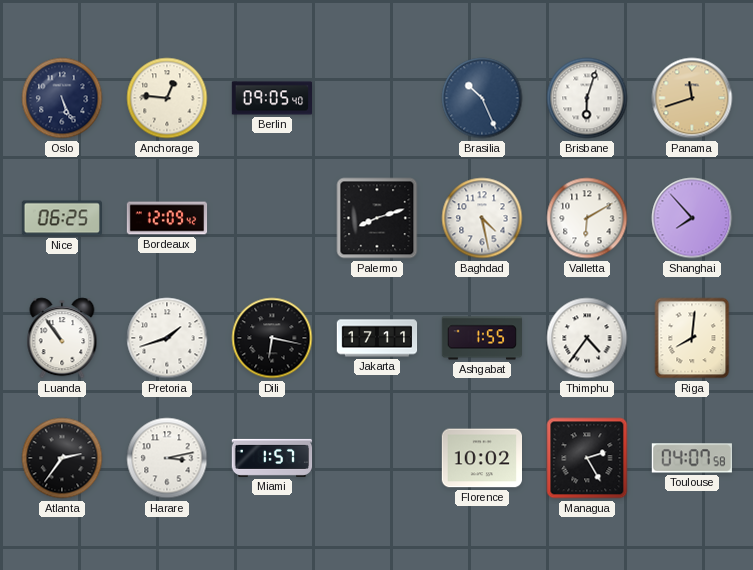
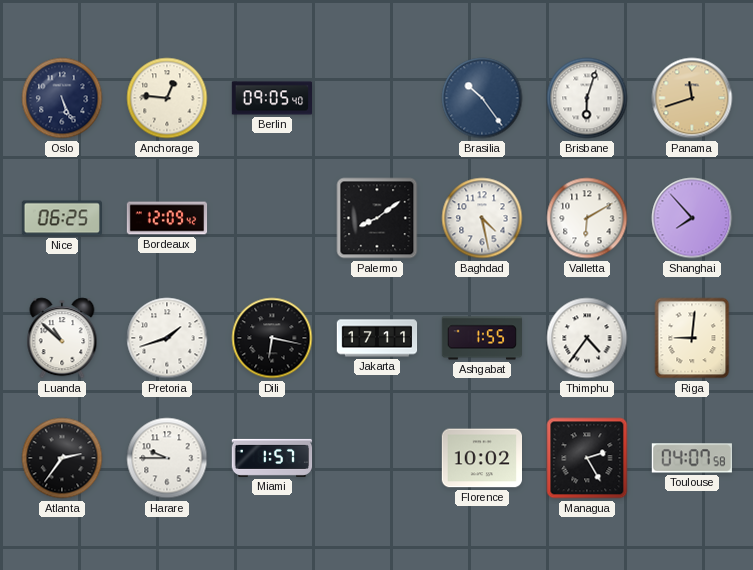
Brasilia: 10:26 -> 10:24
Palermo: 8:12 -> 8:09
Luanda: 10:54 -> 10:52
Riga: 8:01 -> 9:01
Harare: 3:13 -> 9:45
